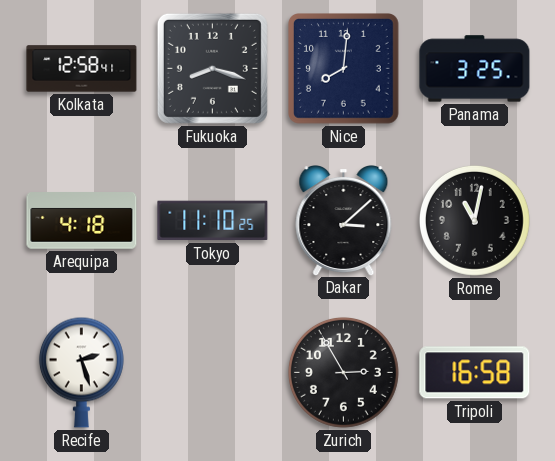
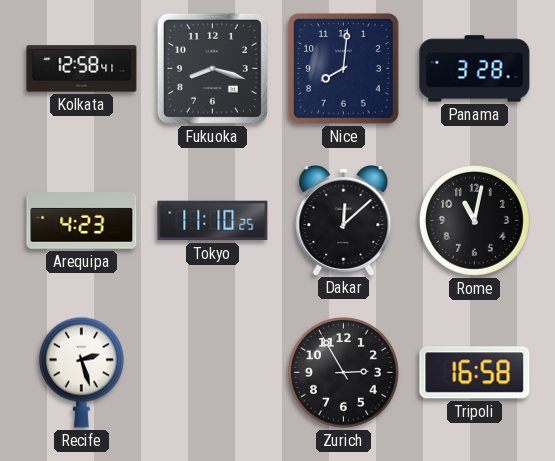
Panama: 3:25 -> 3:28
Arequipa: 4:18 -> 4:23
Dakar: 3:08 -> 12:08
